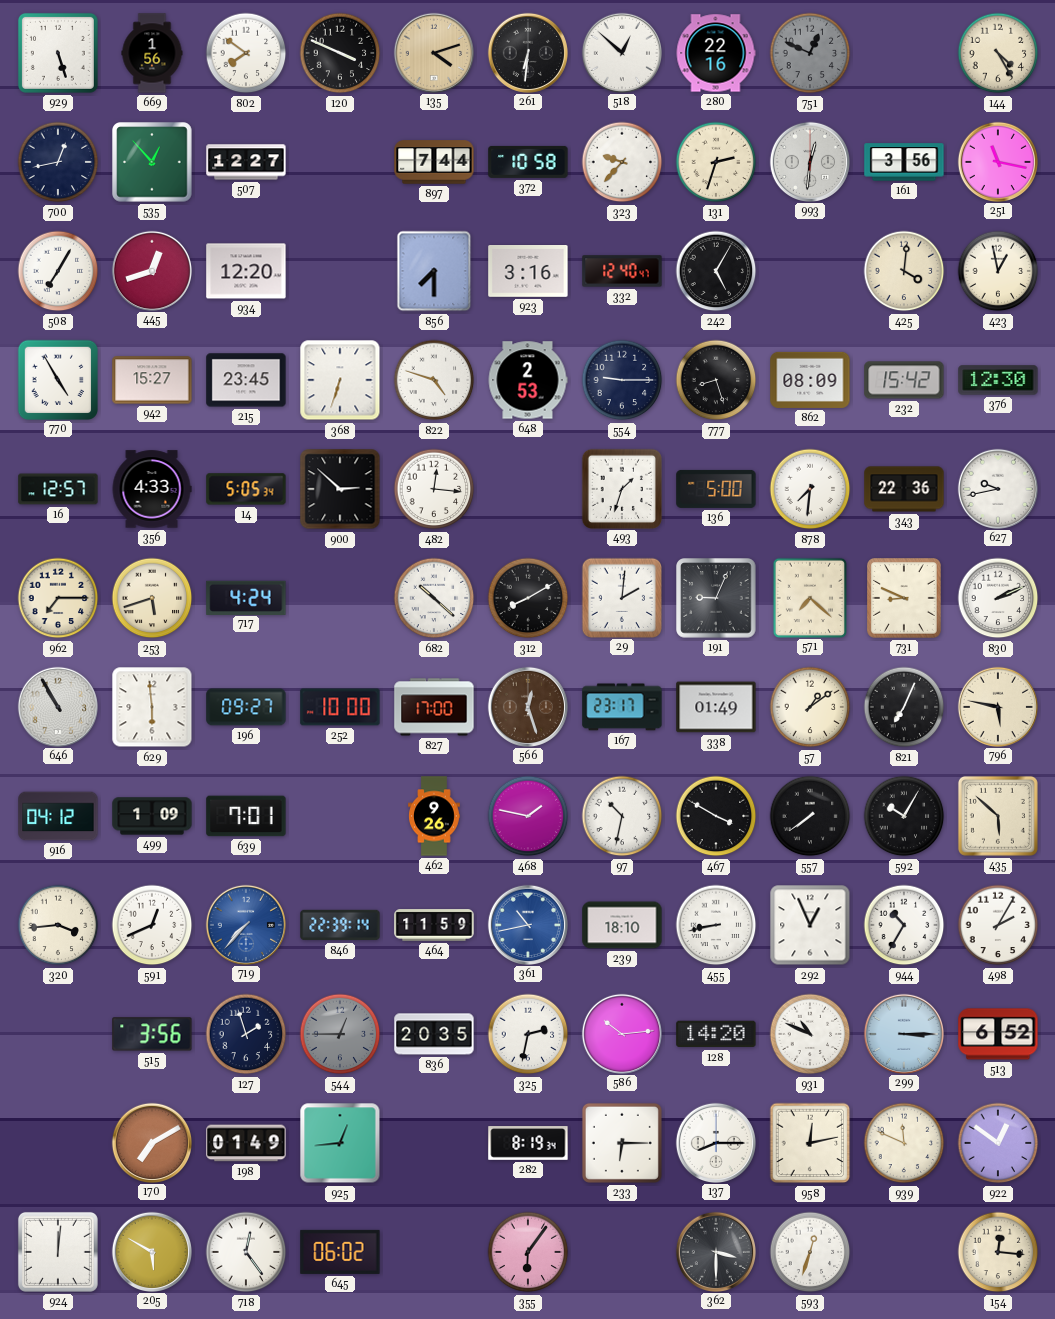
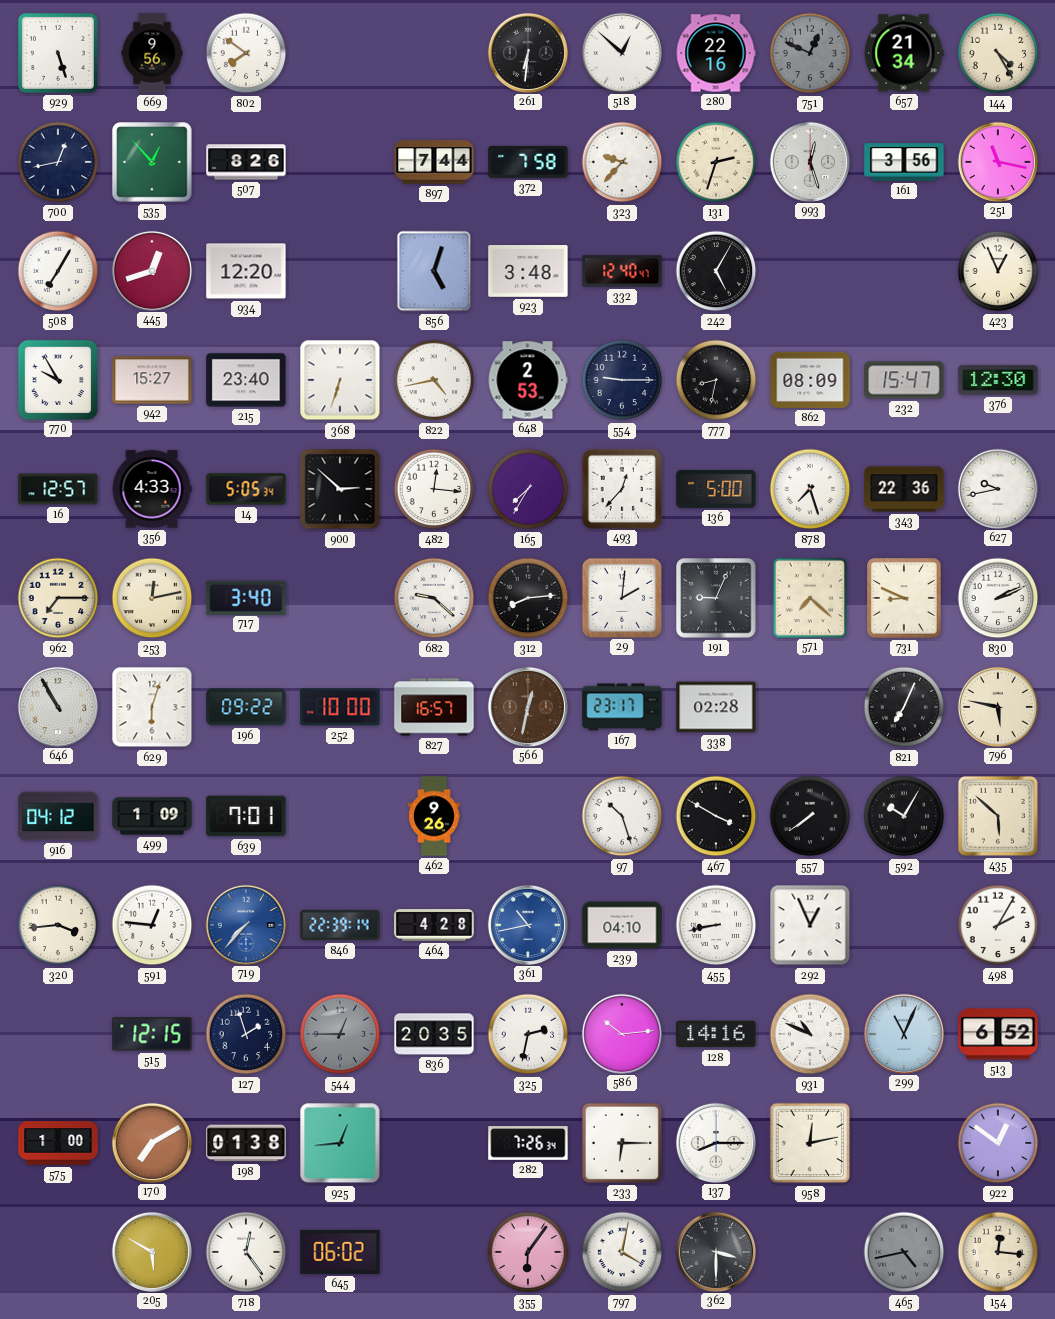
669: 1:56 -> 9:56
120: 3:49 -> none
135: 4:12 -> none
657: none -> 21:34
507: 12:27 -> 8:26
372: 10:58 -> 7:58
993: 12:31 -> 12:27
856: 7:30 -> 5:03
923: 3:16 -> 3:48
425: 4:01 -> none
423: 12:58 -> 12:56
770: 4:55 -> 9:55
215: 23:45 -> 23:40
822: 4:48 -> 4:43
777: 8:27 -> 8:32
232: 15:42 -> 15:47
165: none -> 7:35
493: 1:33 -> 12:37
878: 7:31 -> 7:27
253: 5:42 -> 12:13
717: 4:24 -> 3:40
682: 10:22 -> 9:22
312: 8:10 -> 8:14
629: 5:59 -> 6:03
196: 09:27 -> 09:22
827: 17:00 -> 16:57
566: 12:27 -> 12:32
338: 01:49 -> 02:28
57: 1:09 -> none
468: 1:47 -> none
97: 10:32 -> 10:27
591: 12:41 -> 12:46
464: 11:59 -> 4:28
239: 18:10 -> 04:10
944: 10:35 -> none
515: 3:56 -> 12:15
128: 14:20 -> 14:16
299: 3:15 -> 11:04
575: none -> 1:00
198: 01:49 -> 01:38
282: 8:19 -> 7:26
939: 11:49 -> none
924: 12:01 -> none
797: none -> 4:02
593: 12:33 -> none
465: none -> 4:43
